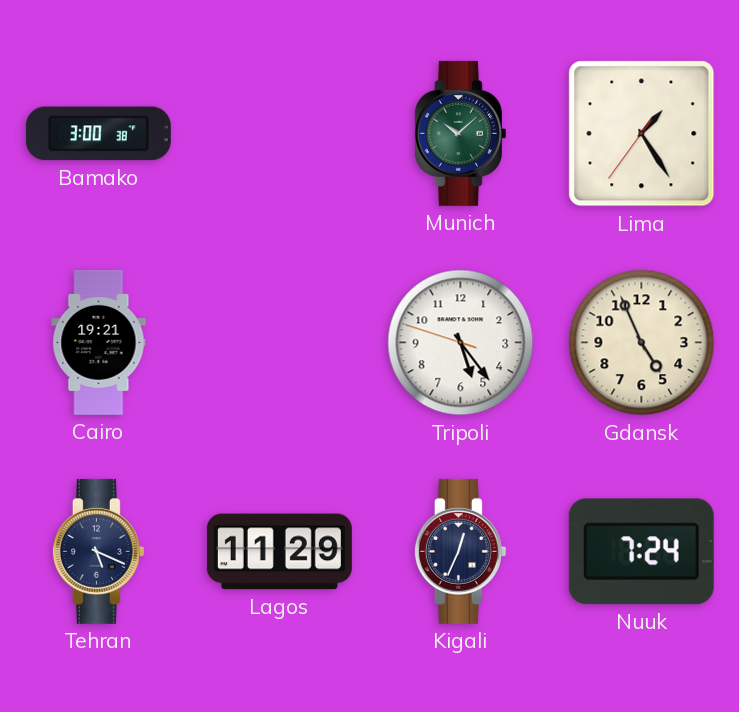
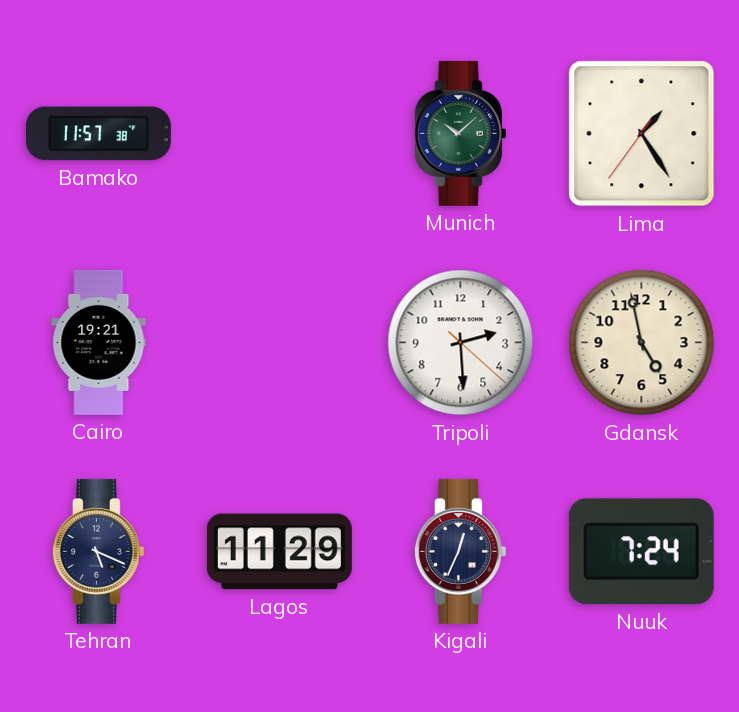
Bamako: 3:00 -> 11:57
Tripoli: 5:23 -> 2:29
Gdansk: 4:56 -> 4:58
